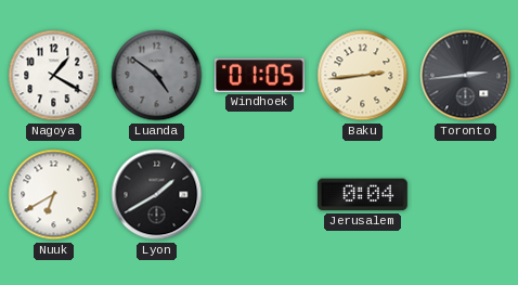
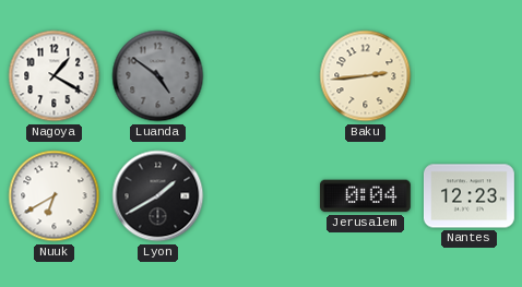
Windhoek: 01:05 -> none
Toronto: 2:44 -> none
Nantes: none -> 12:23
